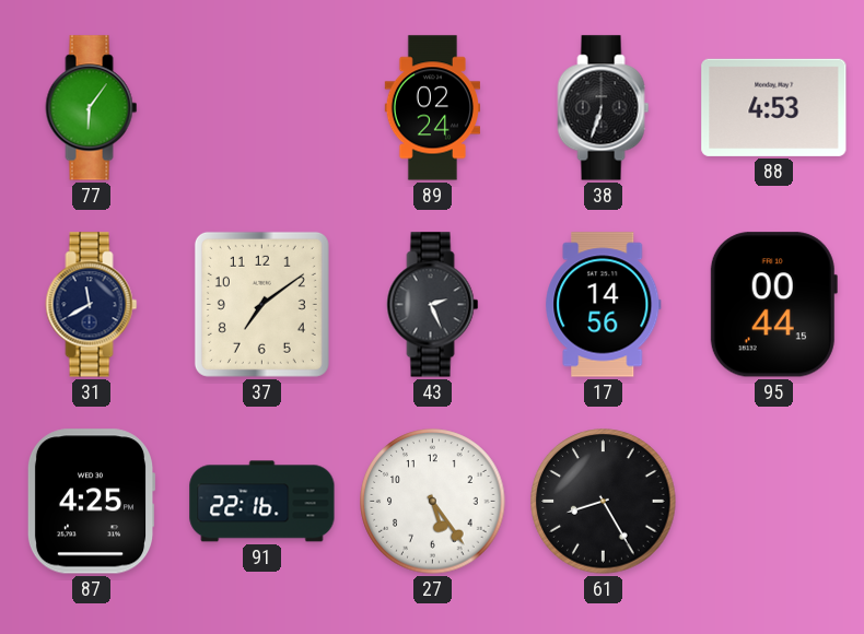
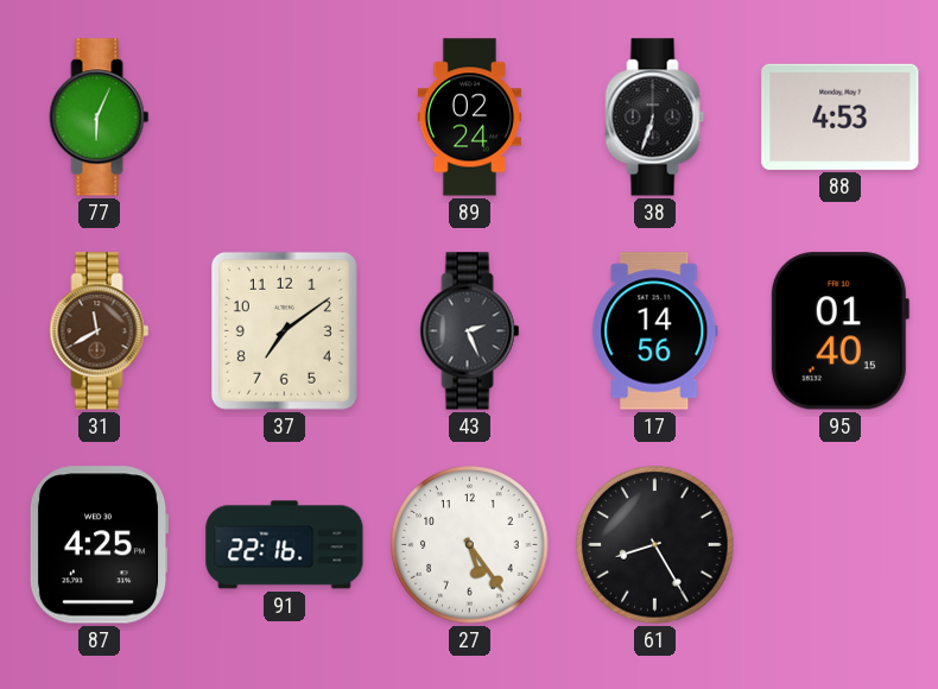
77: 6:06 -> 6:04
31 dial: navy -> brown
95: 00:44 -> 01:40
